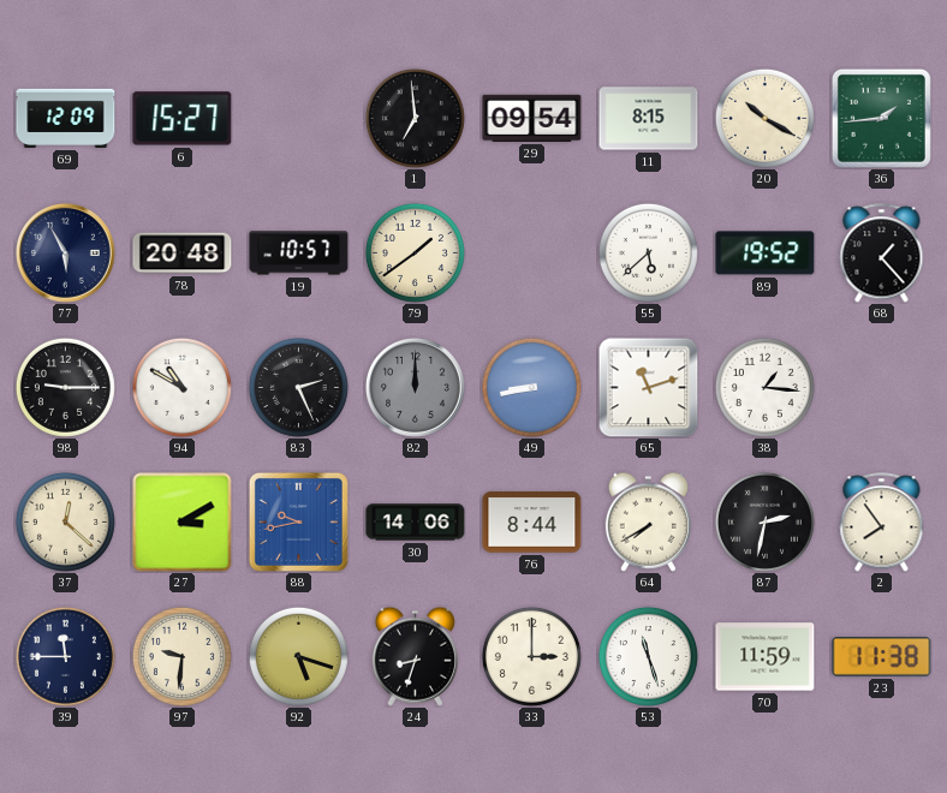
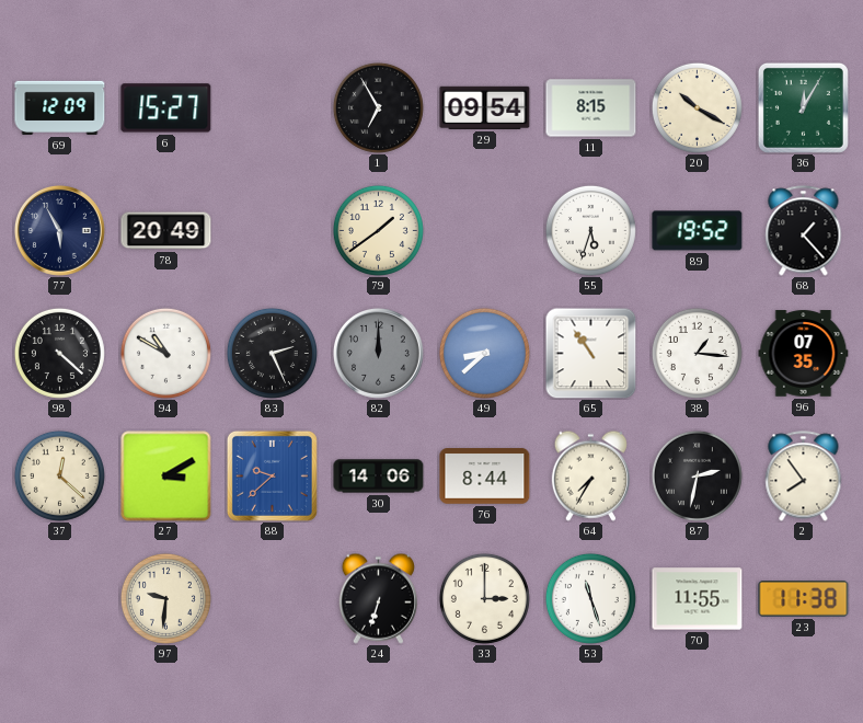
1: 6:59 -> 6:55
36: 1:44 -> 12:05
78: 20:48 -> 20:49
19: 10:57 -> none
55: 5:38 -> 5:33
98: 9:15 -> 4:22
49: 8:43 -> 8:38
65: 11:12 -> 10:54
96: none -> 07:35
88: 9:43 -> 9:38
64: 7:40 -> 7:35
39: 11:45 -> none
92: 5:18 -> none
24: 8:33 -> 6:33
70: 11:59 -> 11:55
